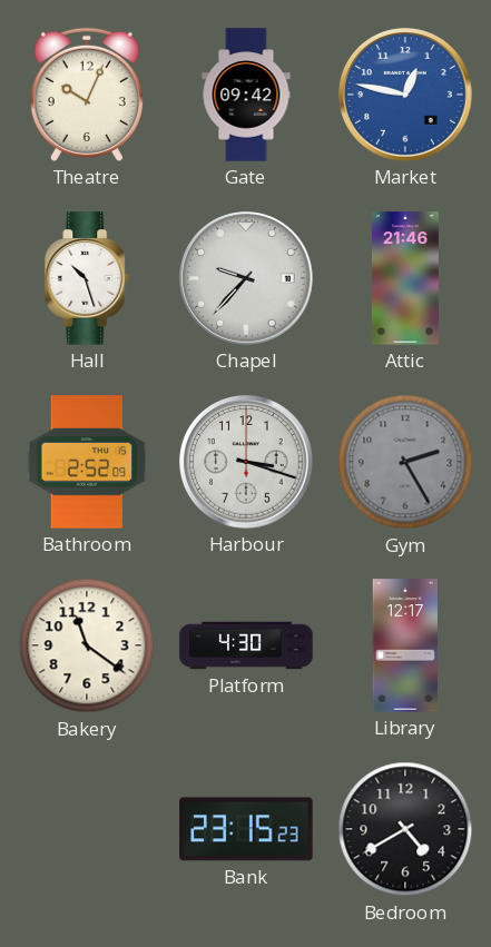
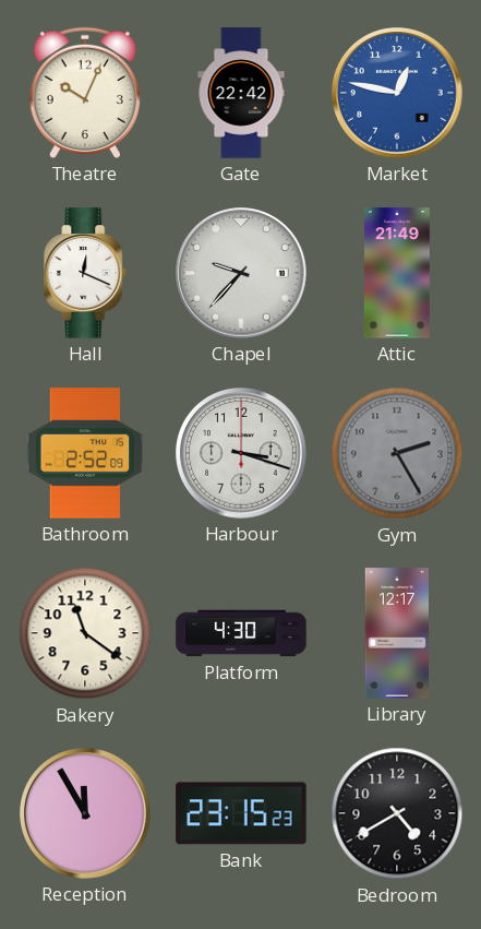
Gate: 09:42 -> 22:42
Hall: 10:27 -> 12:19
Attic: 21:46 -> 21:49
Reception: none -> 11:55
